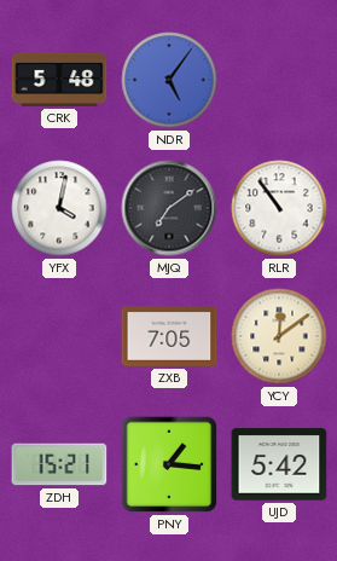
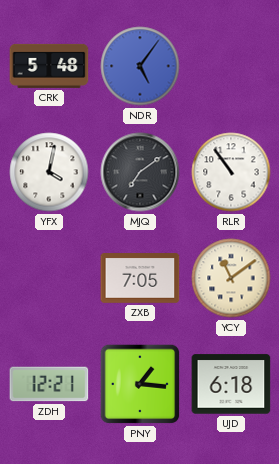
YCY: 12:09 -> 11:09
ZDH: 15:21 -> 12:21
UJD: 5:42 -> 6:18
